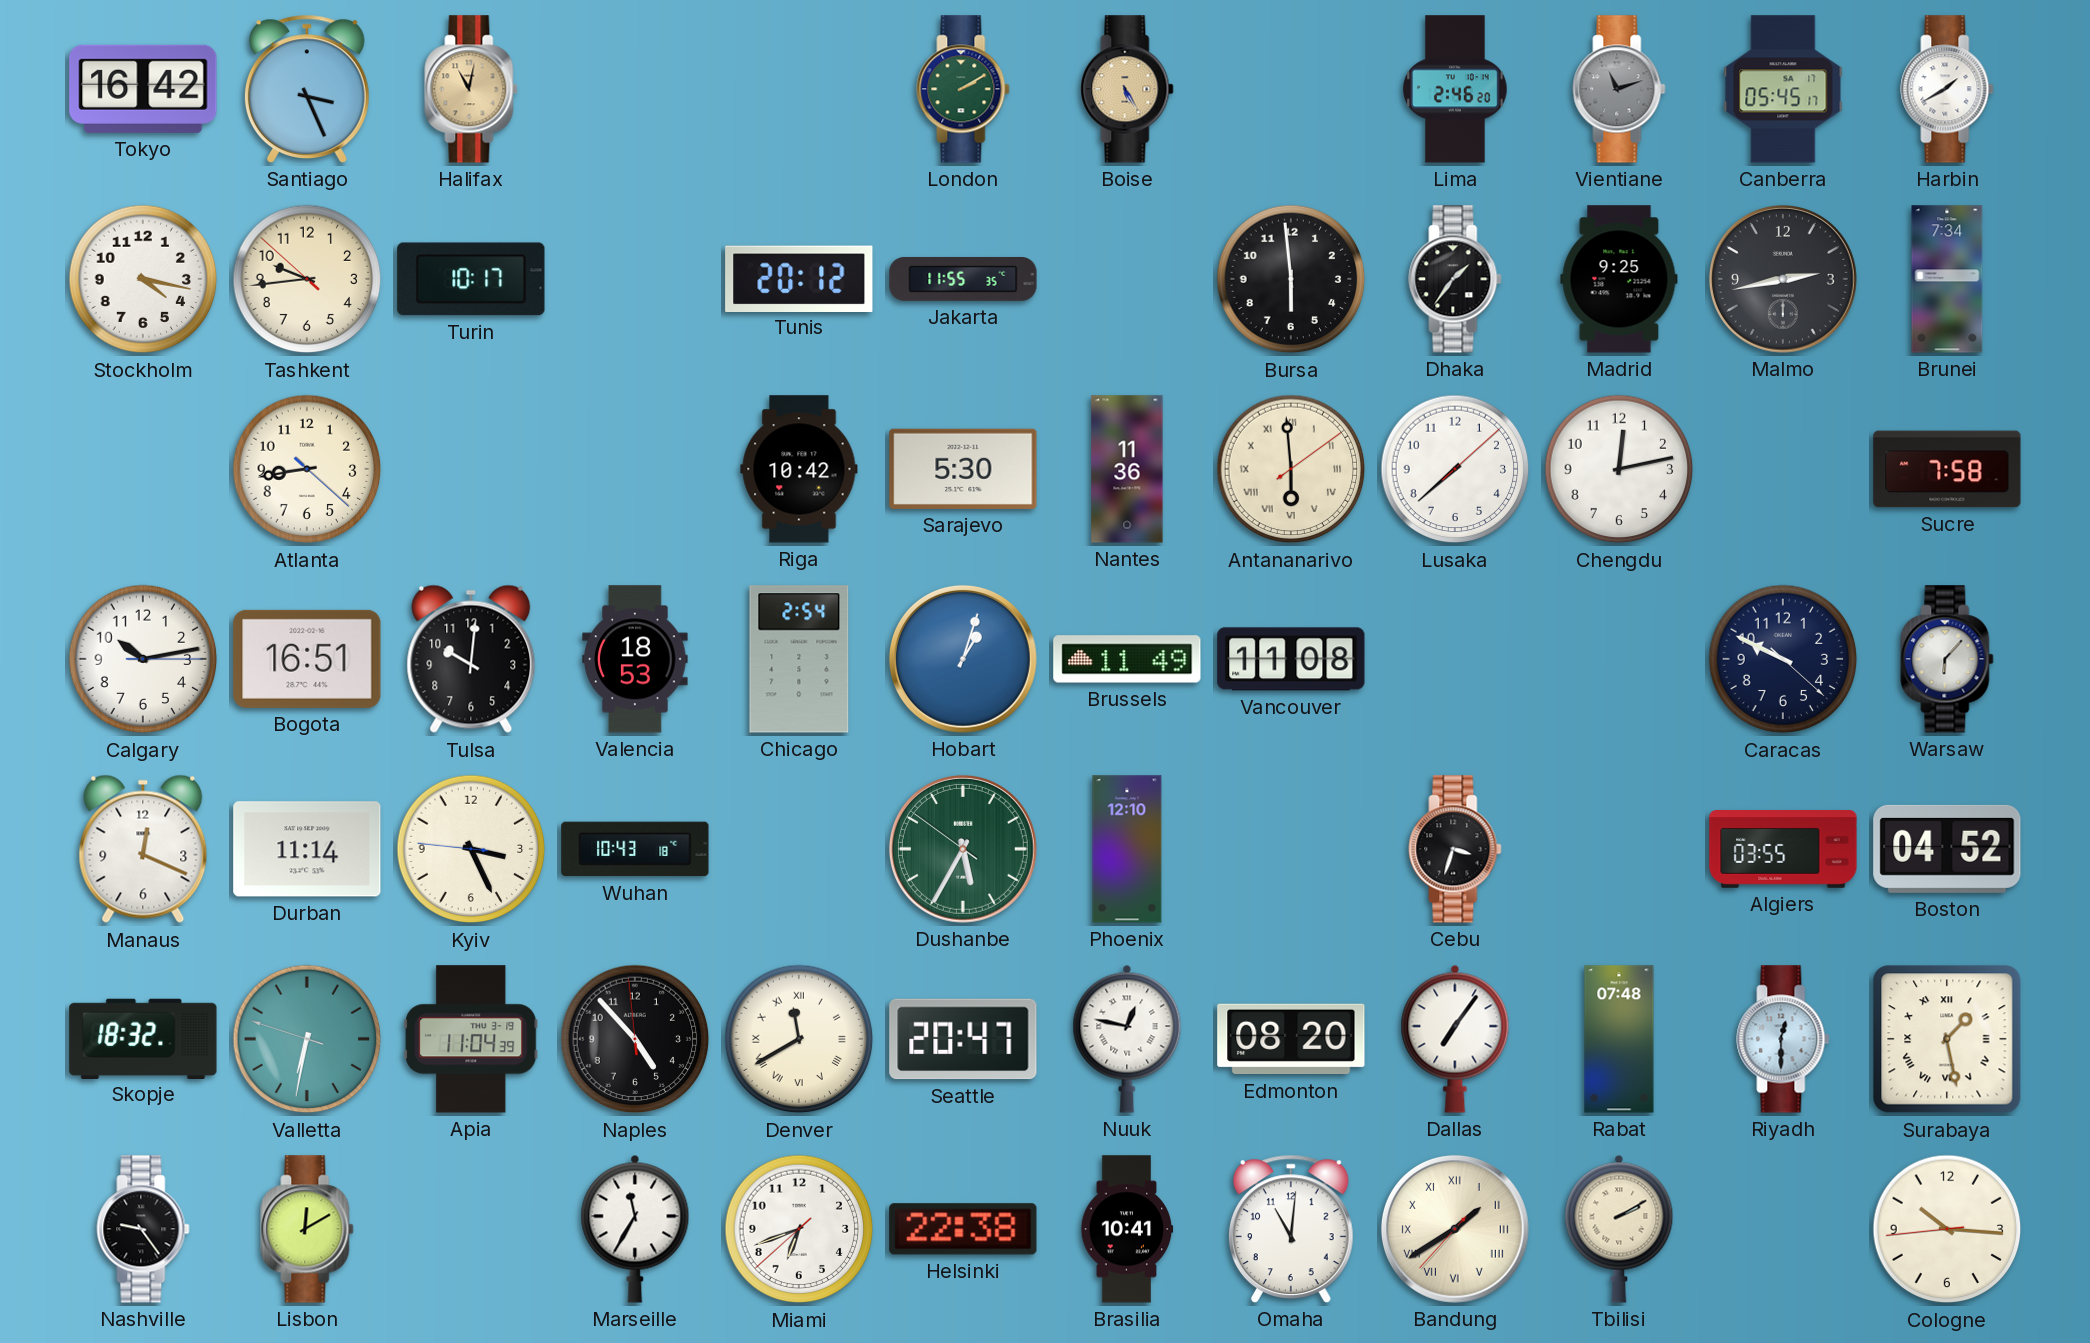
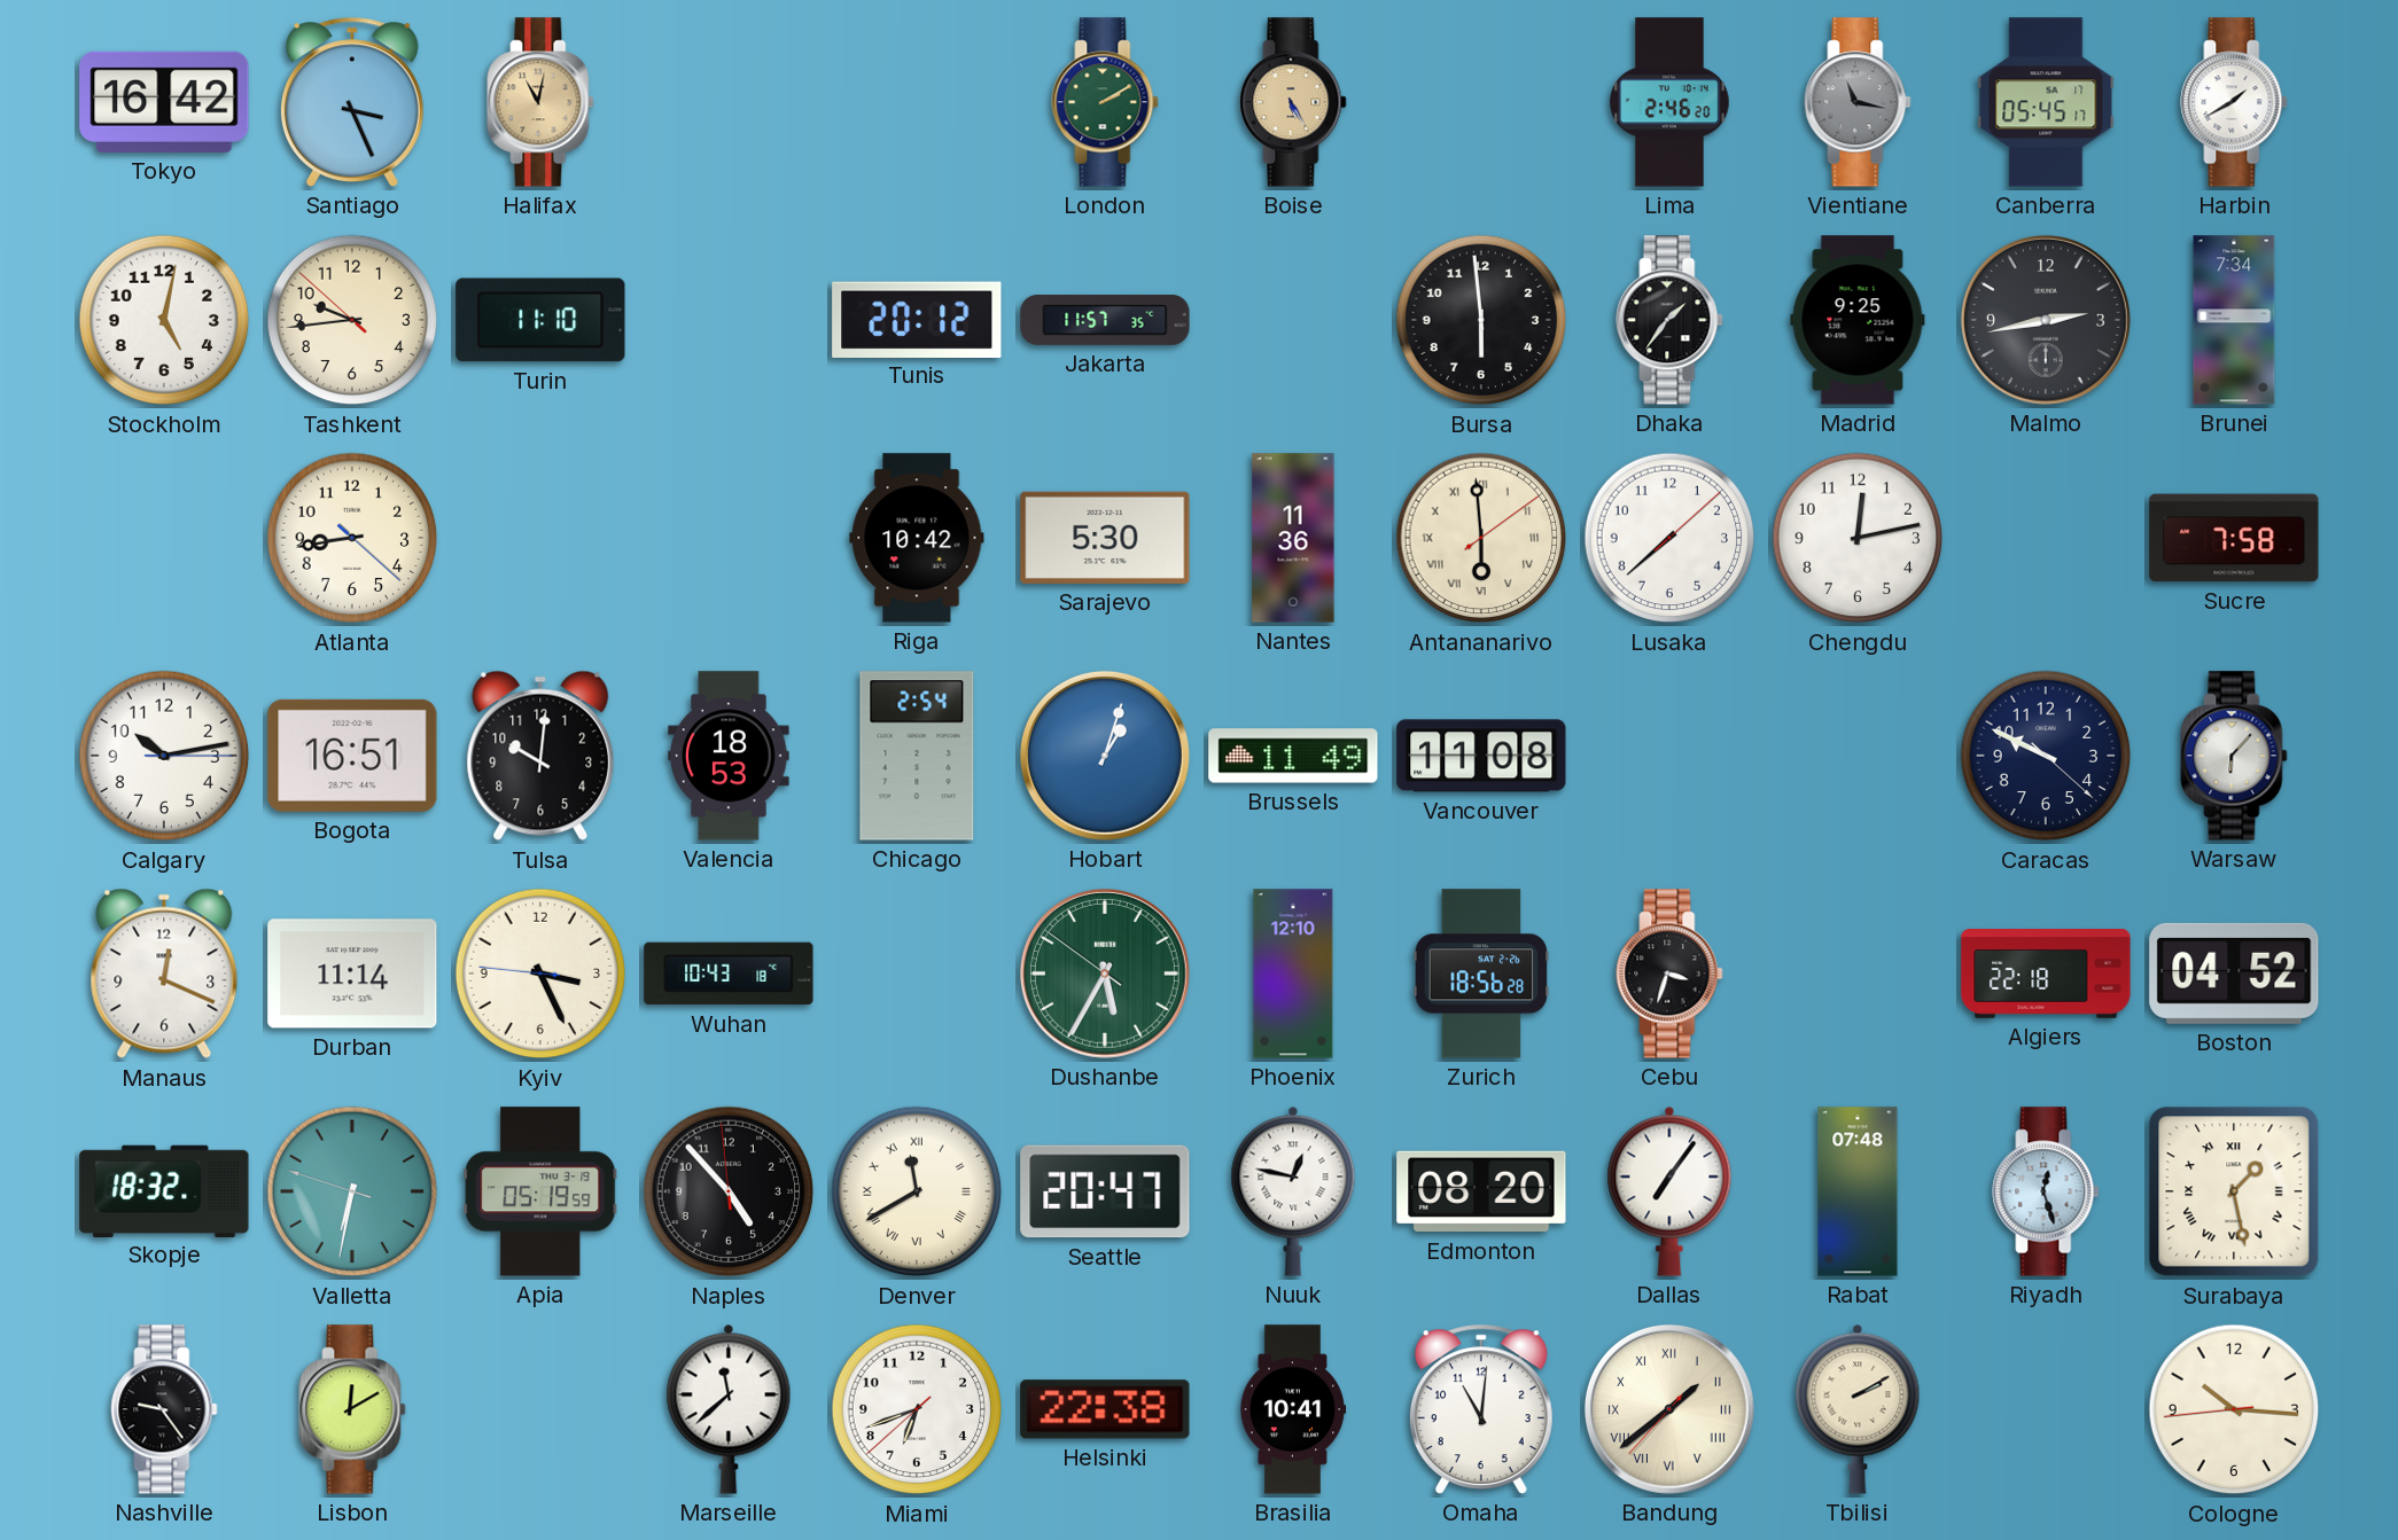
Vientiane: 11:12 -> 11:17
Stockholm: 4:17 -> 5:02
Turin: 10:17 -> 11:10
Jakarta: 11:55 -> 11:57
Zurich: none -> 18:56
Algiers: 03:55 -> 22:18
Apia: 11:04 -> 05:19
Riyadh: 12:30 -> 12:27
Marseille: 11:35 -> 11:38
Bandung: 1:39 -> 1:38
